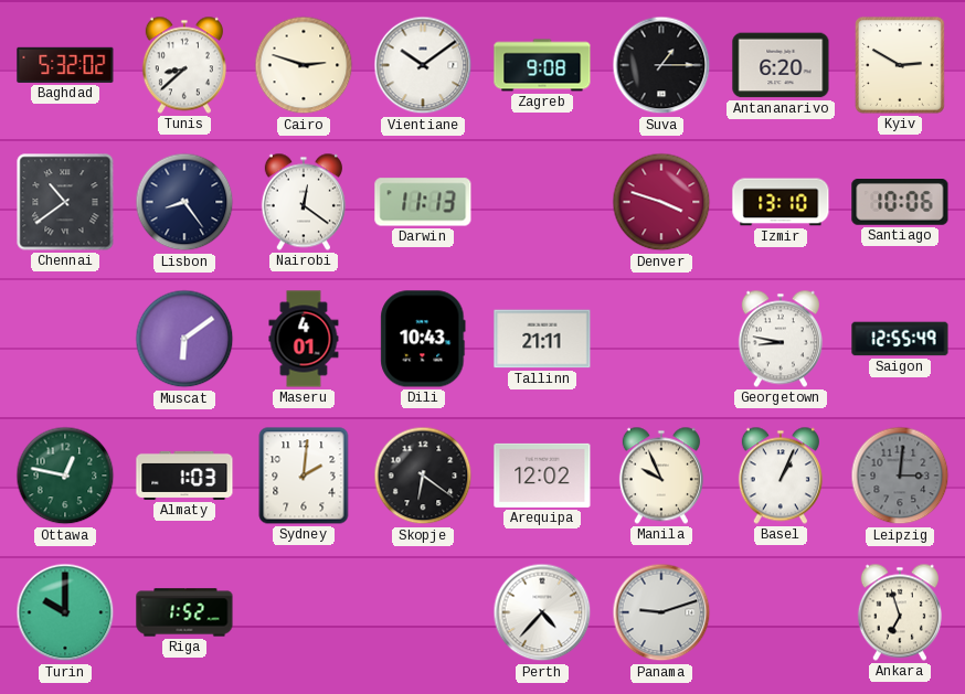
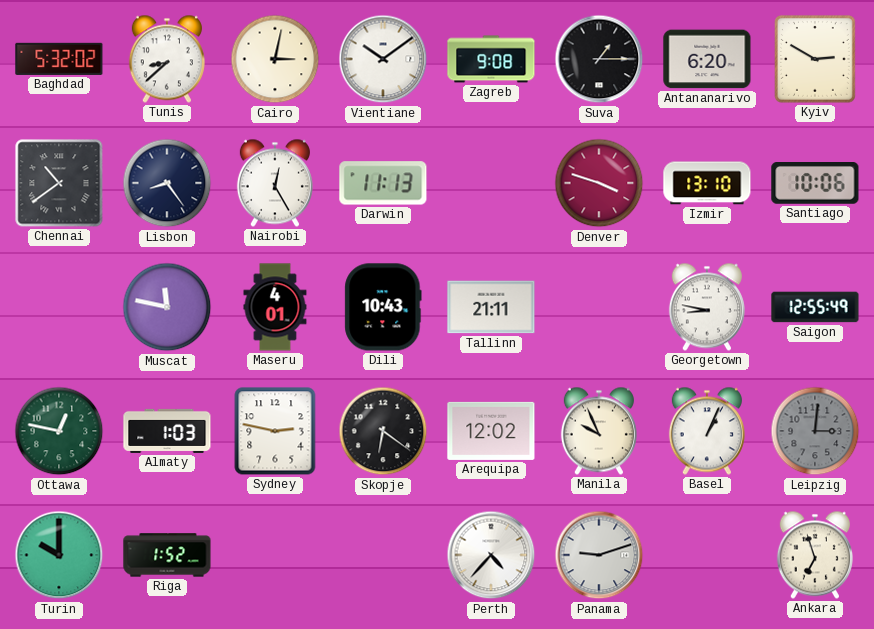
Cairo: 2:48 -> 3:02
Nairobi: 12:21 -> 12:25
Muscat: 6:09 -> 11:47
Sydney: 2:01 -> 2:47
